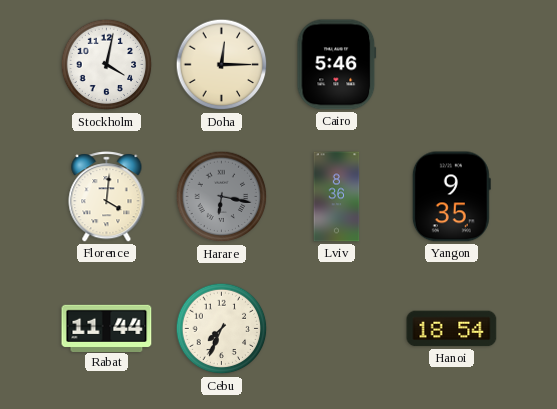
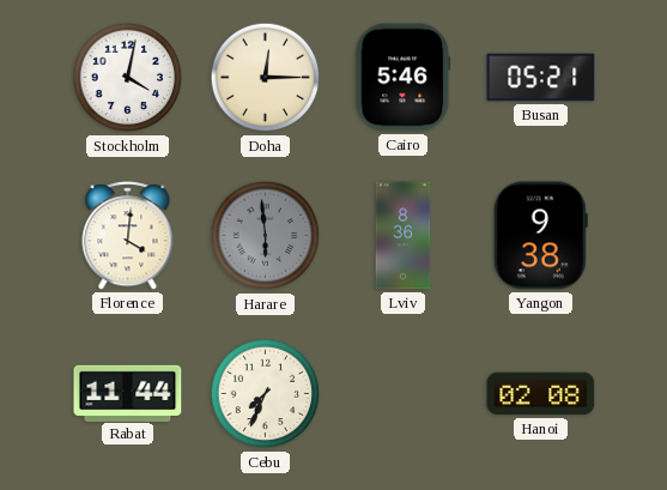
Busan: none -> 05:21
Harare: 6:17 -> 5:59
Yangon: 9:35 -> 9:38
Hanoi: 18:54 -> 02:08
